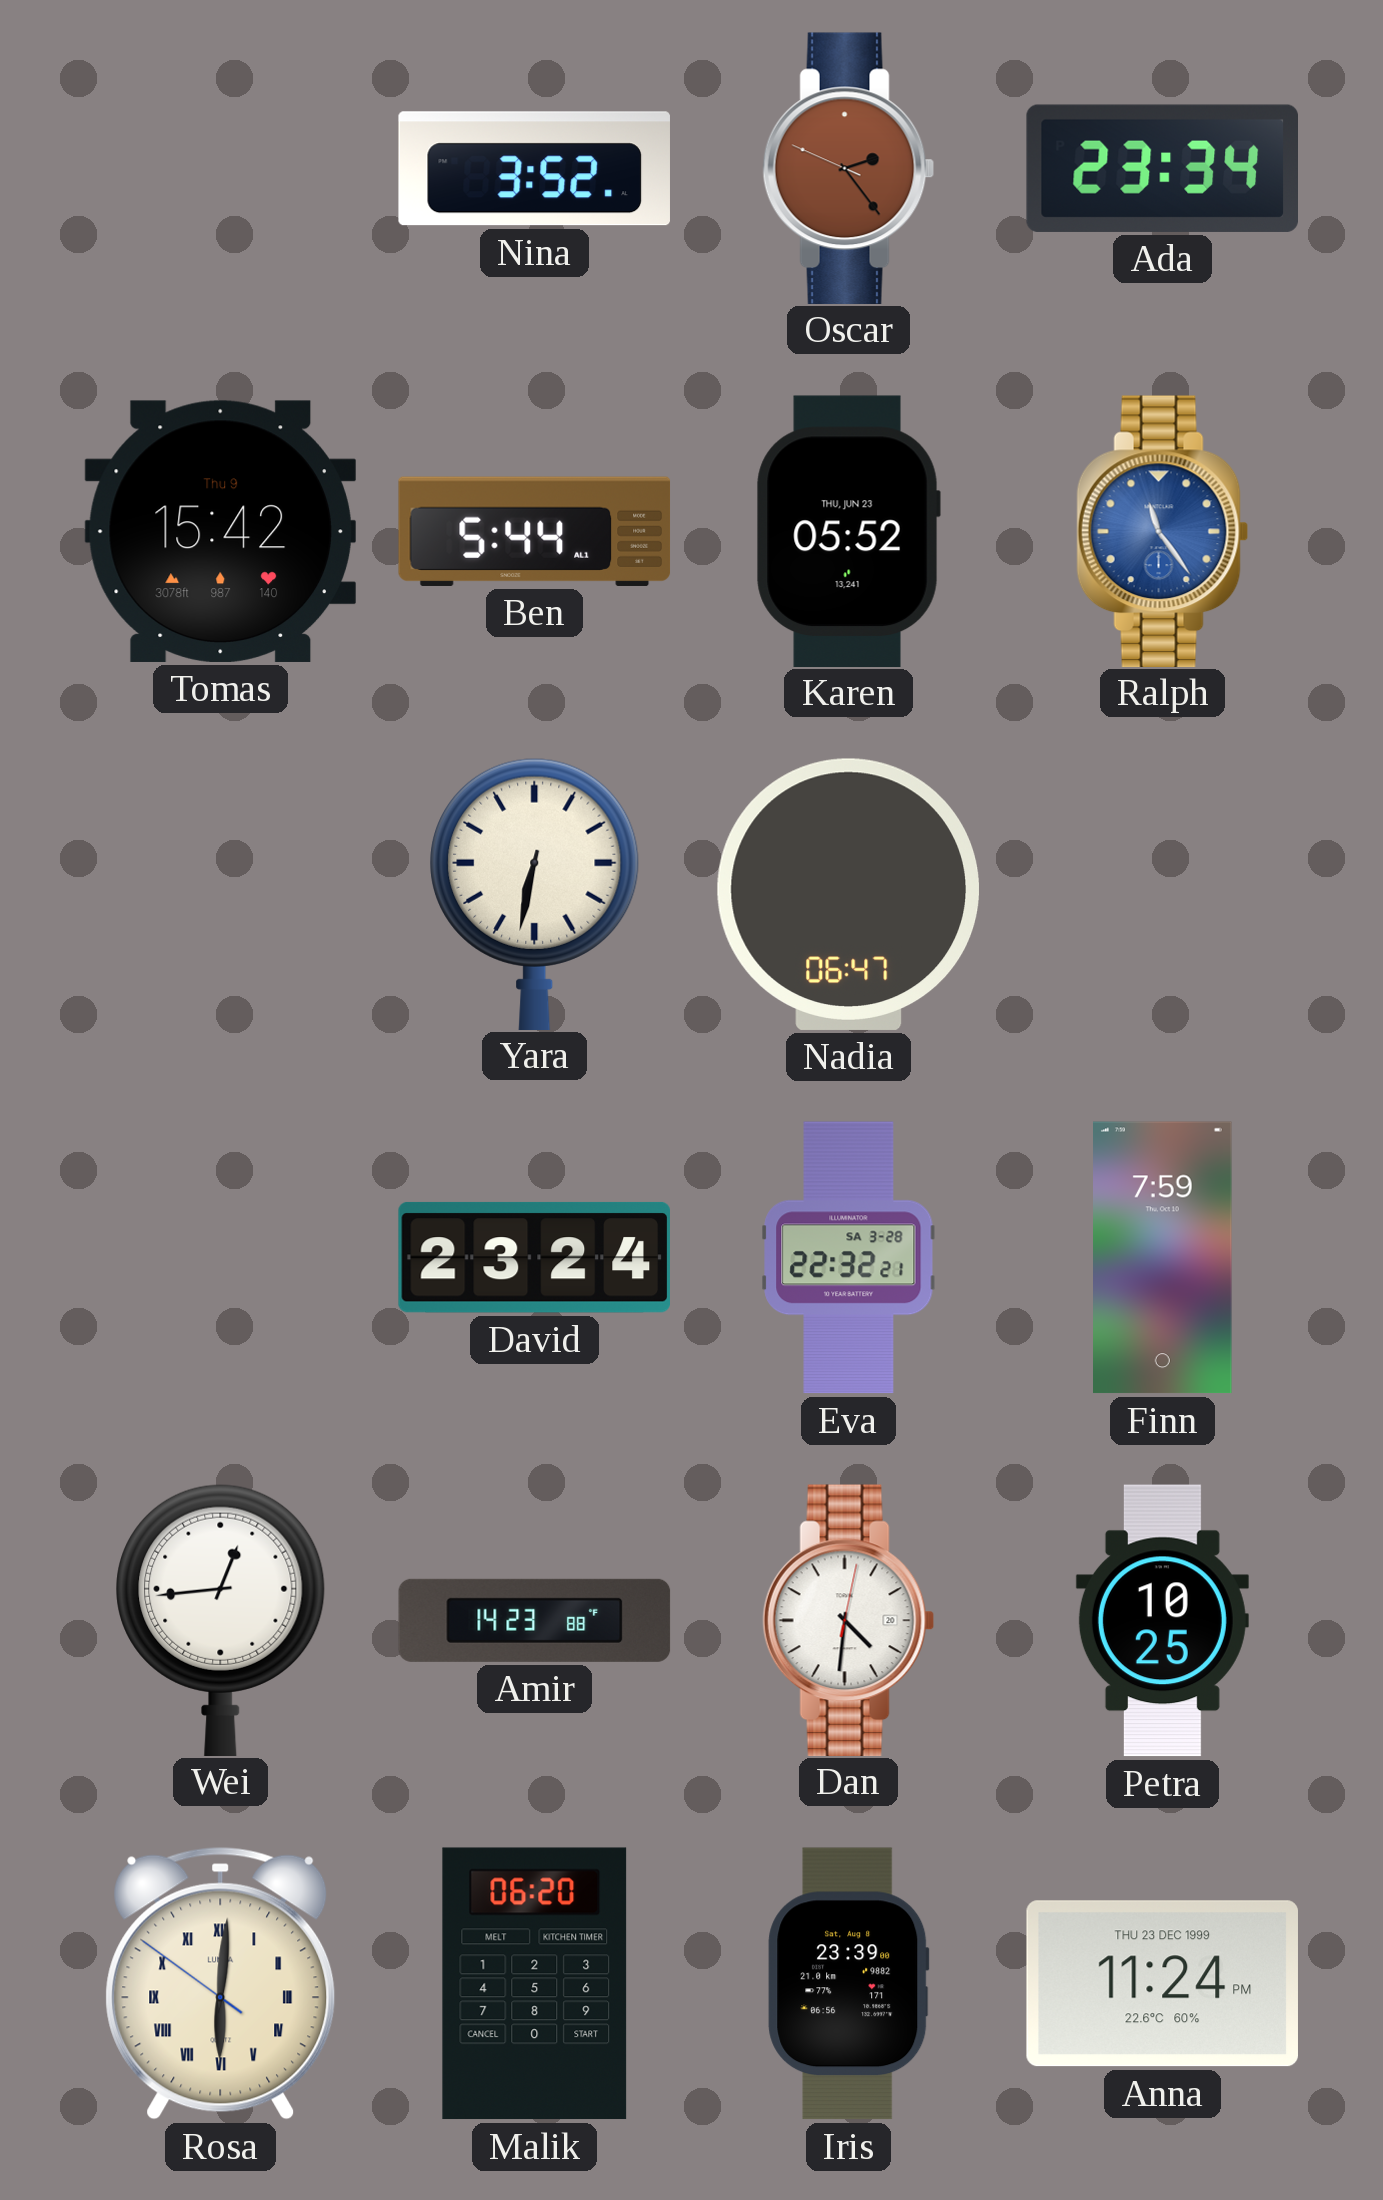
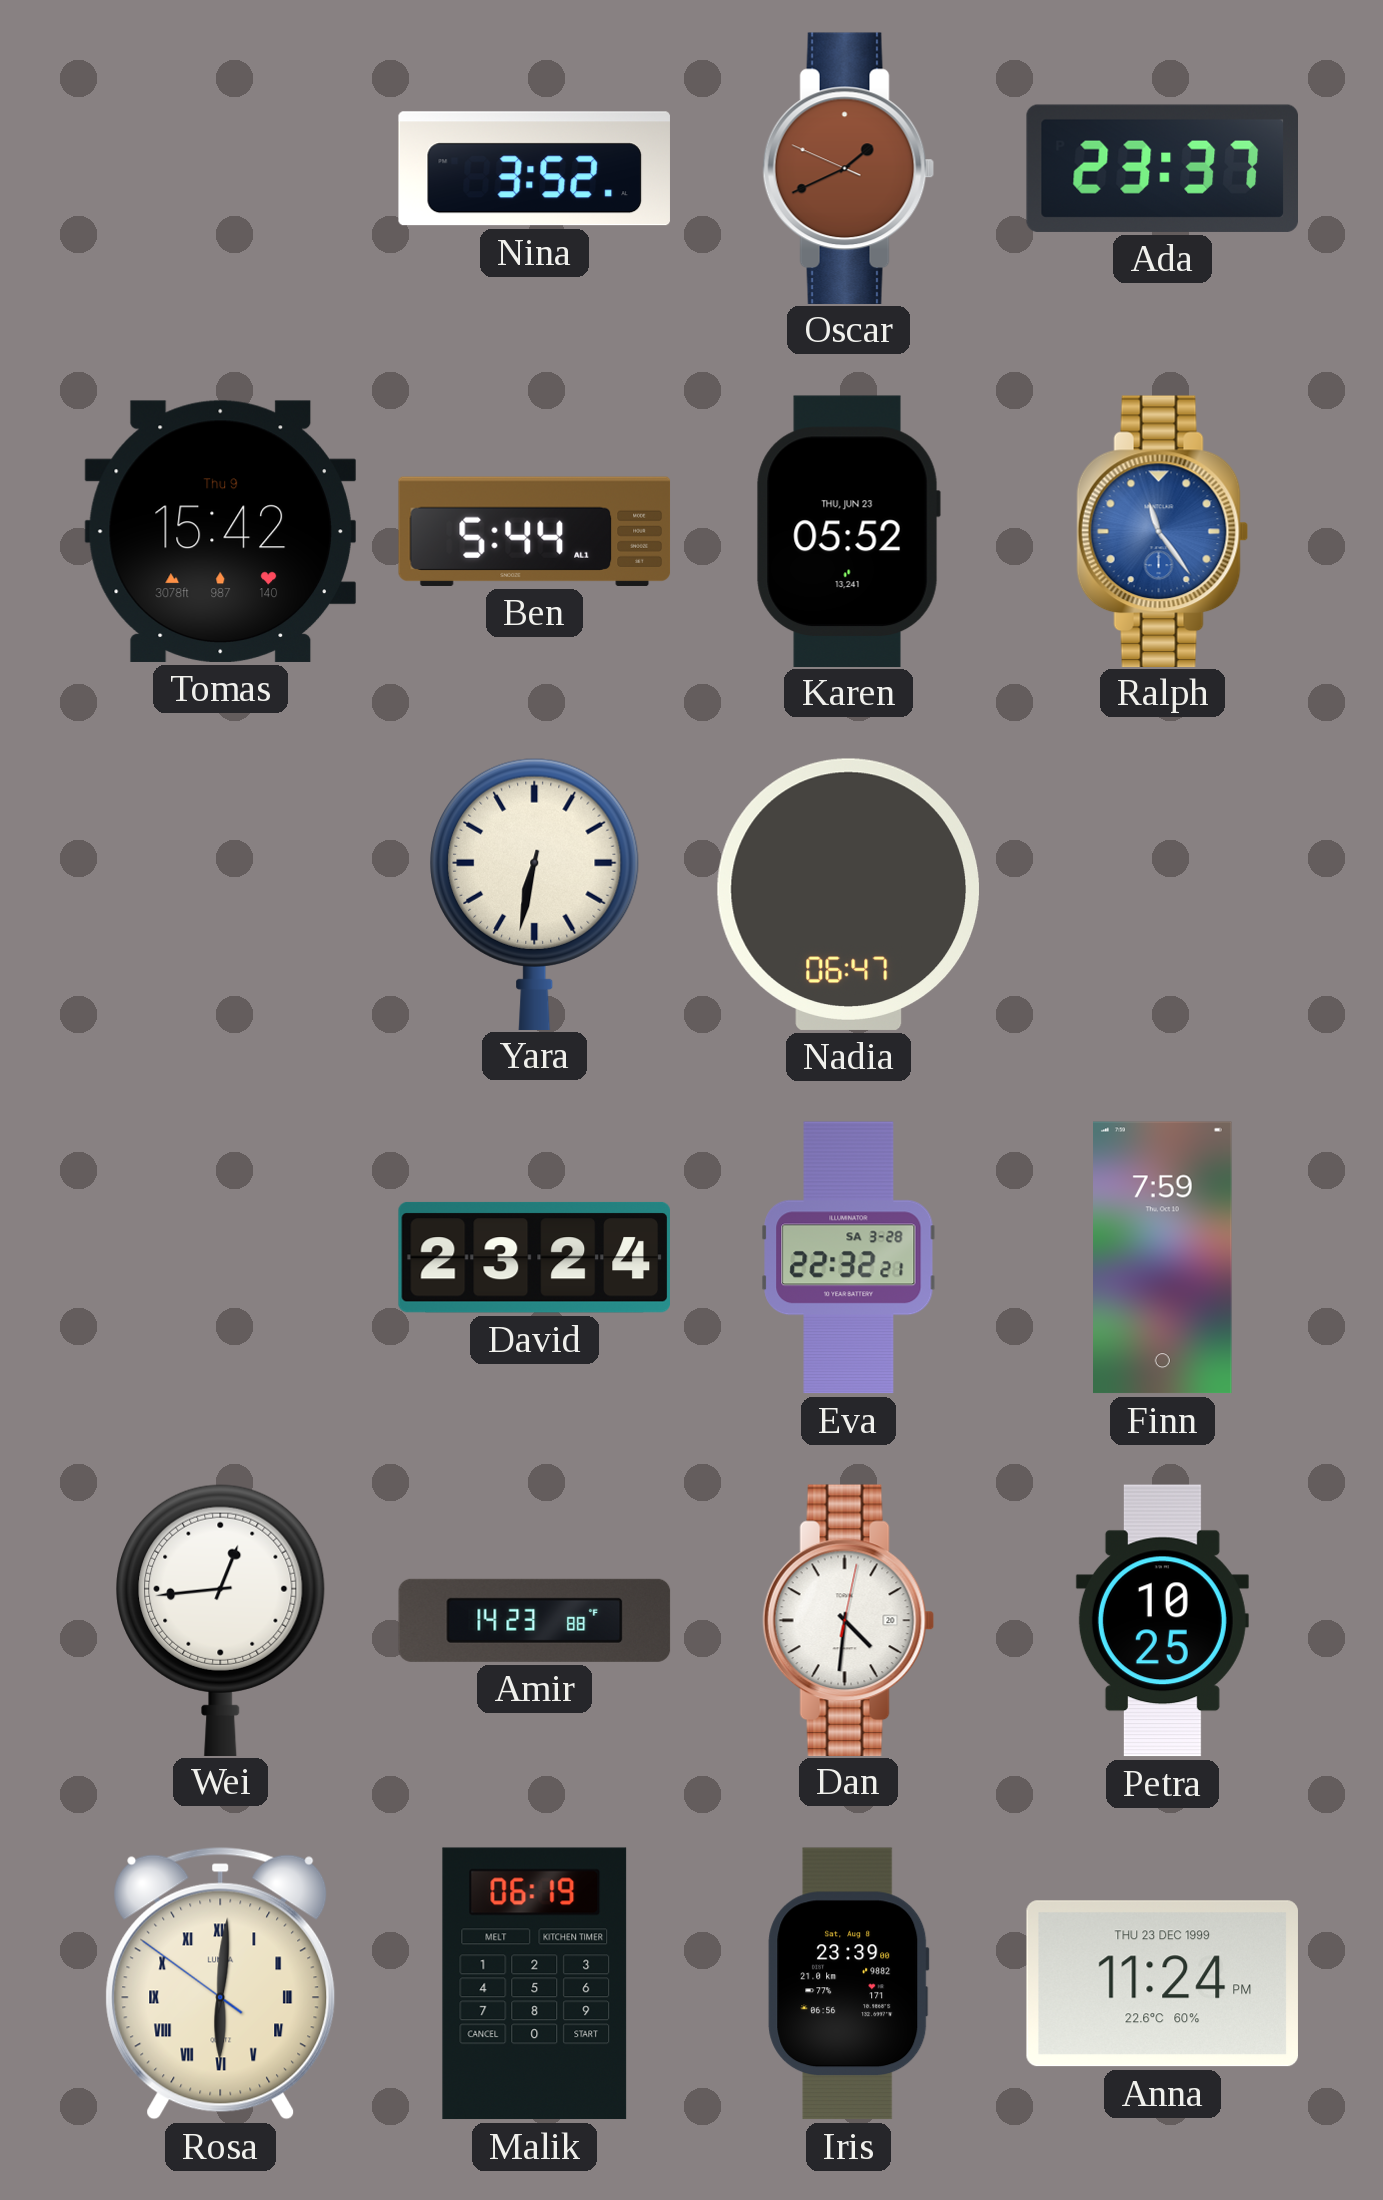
Oscar: 2:23 -> 1:40
Ada: 23:34 -> 23:37
Malik: 06:20 -> 06:19
